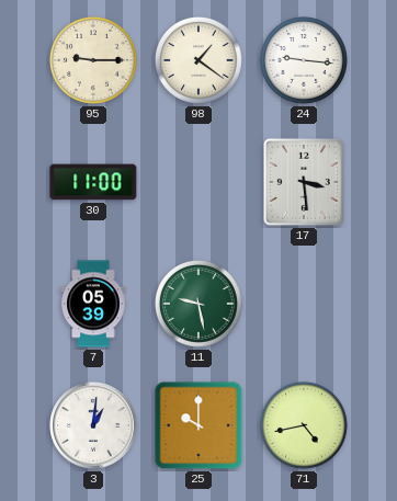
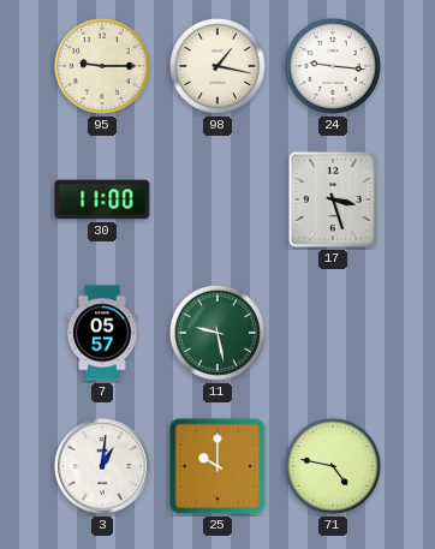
98: 1:21 -> 1:17
17: 3:29 -> 3:27
7: 05:39 -> 05:57
71: 4:43 -> 4:47
